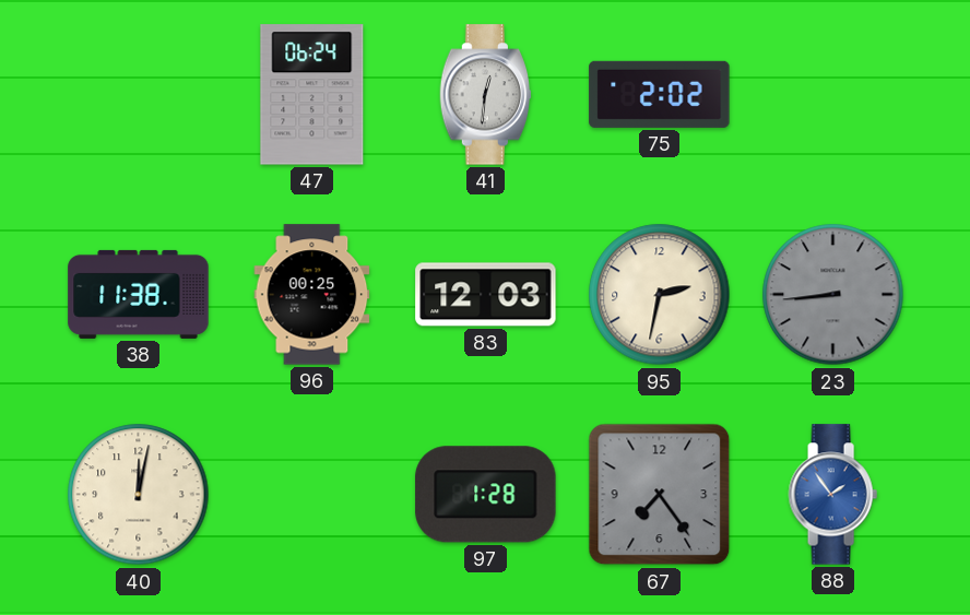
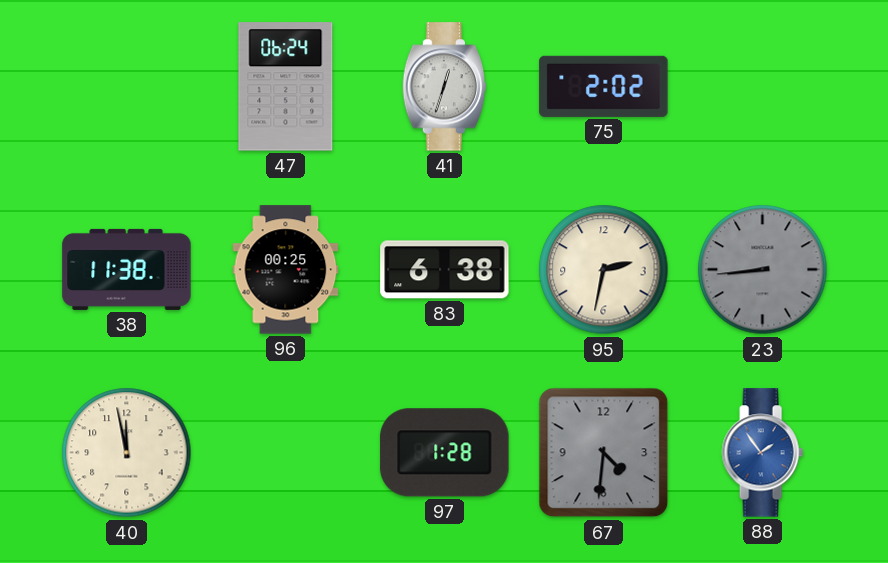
41: 12:31 -> 12:33
83: 12:03 -> 6:38
40: 12:02 -> 11:58
67: 7:24 -> 4:31
